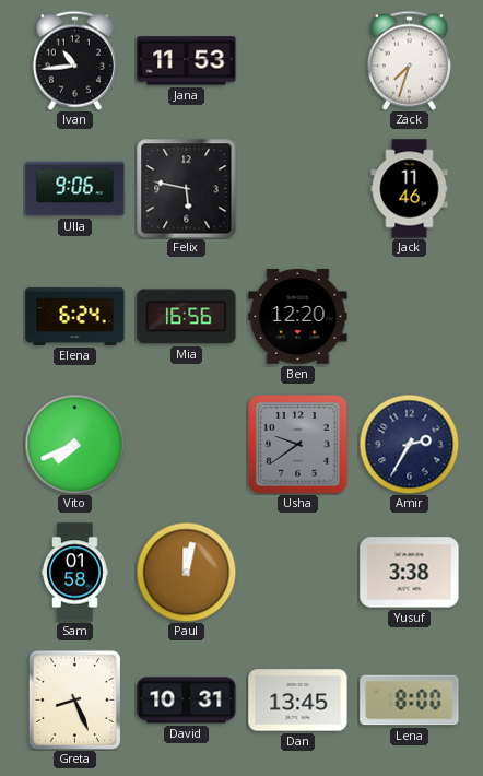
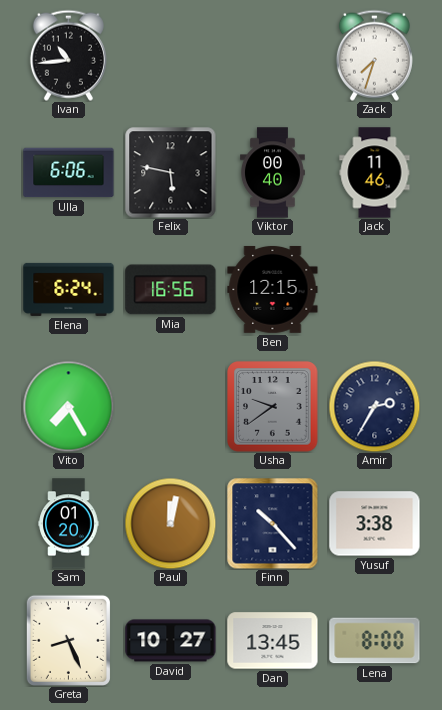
Jana: 11:53 -> none
Ulla: 9:06 -> 6:06
Viktor: none -> 00:40
Ben: 12:20 -> 12:15
Vito: 7:41 -> 7:25
Sam: 01:58 -> 01:20
Finn: none -> 10:23
David: 10:31 -> 10:27
